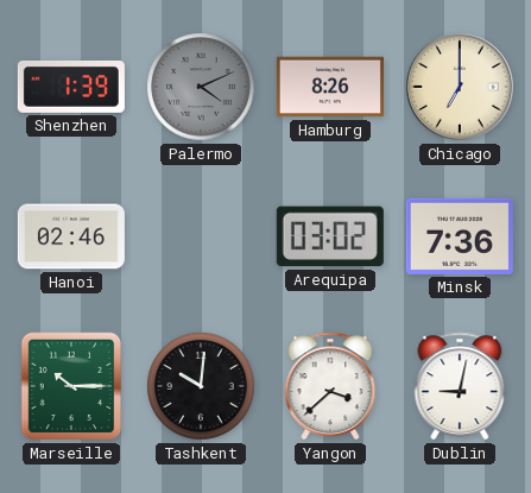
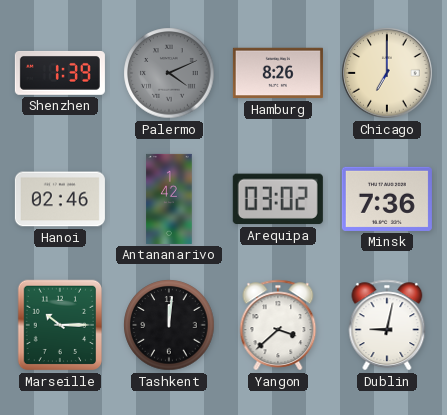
Antananarivo: none -> 1:42
Tashkent: 10:01 -> 12:01
